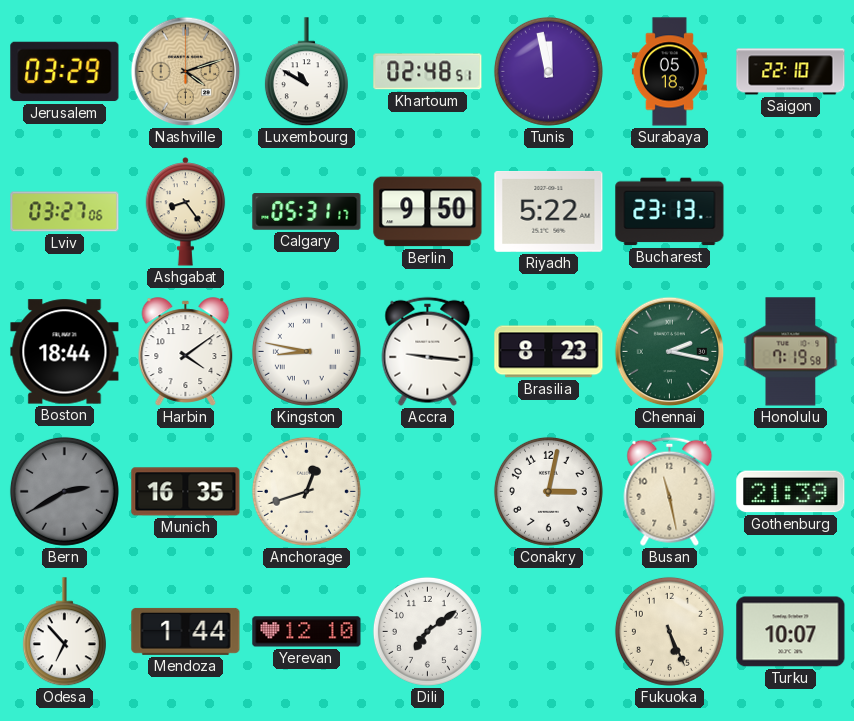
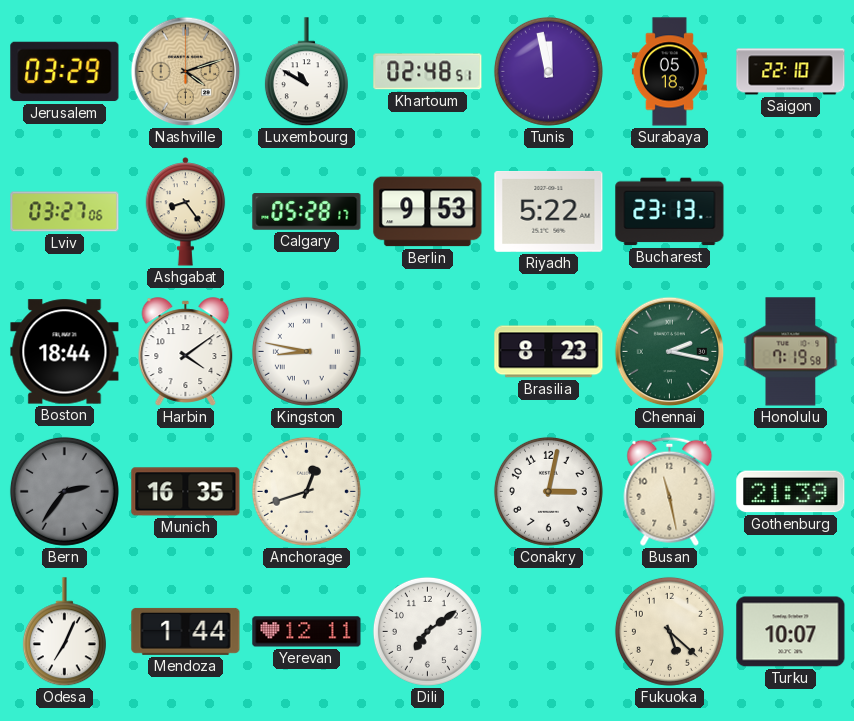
Calgary: 05:31 -> 05:28
Berlin: 9:50 -> 9:53
Accra: 9:16 -> none
Bern: 2:40 -> 2:36
Odesa: 6:53 -> 7:04
Yerevan: 12:10 -> 12:11
Fukuoka: 5:26 -> 5:22
